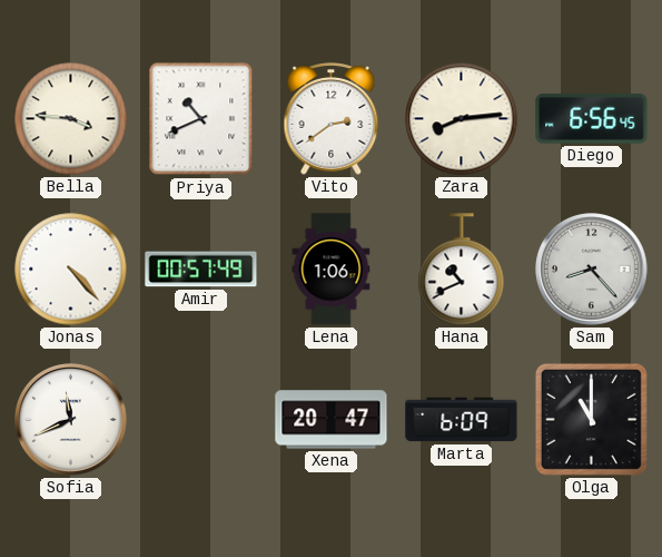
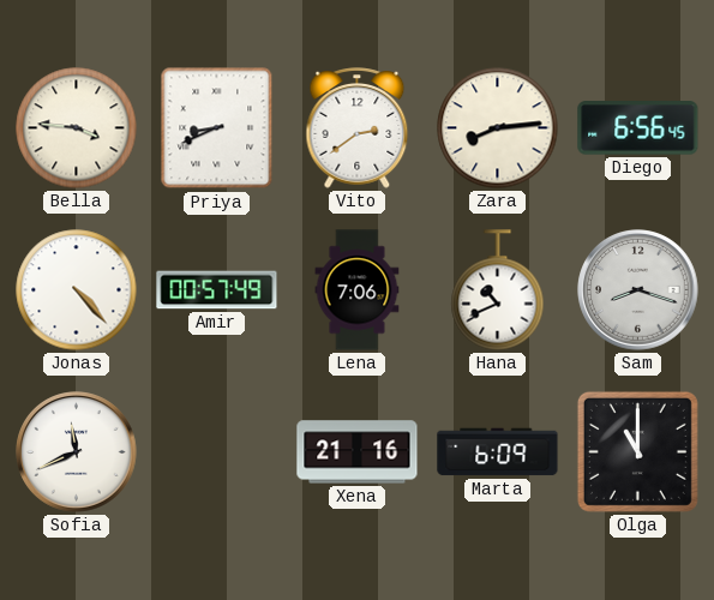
Priya: 10:41 -> 8:41
Lena: 1:06 -> 7:06
Sam: 8:23 -> 8:18
Xena: 20:47 -> 21:16
